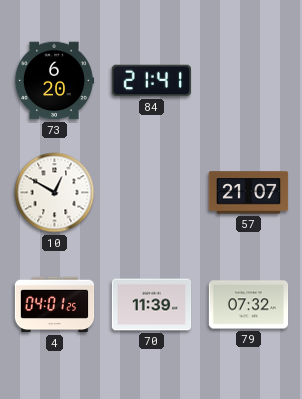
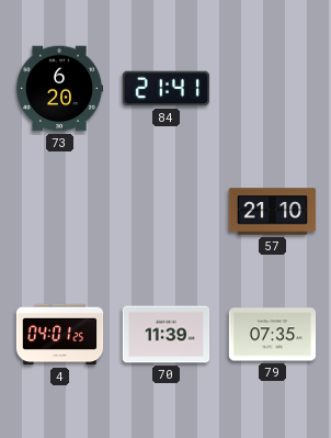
10: 12:50 -> none
57: 21:07 -> 21:10
79: 07:32 -> 07:35
